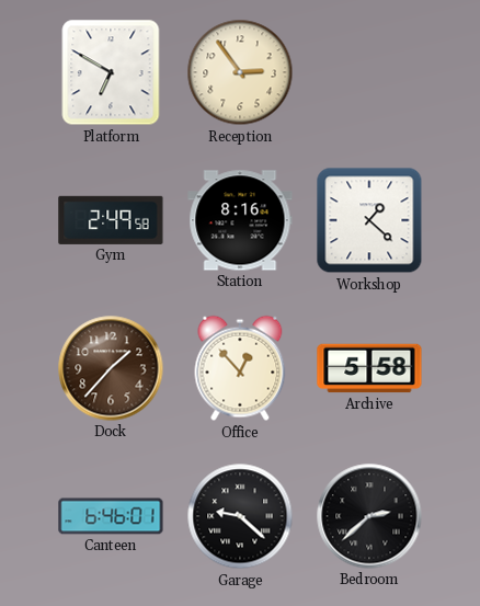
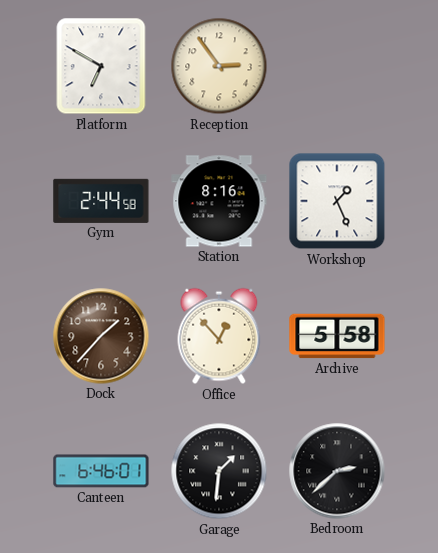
Gym: 2:49 -> 2:44
Workshop: 1:22 -> 1:26
Garage: 9:22 -> 1:31
